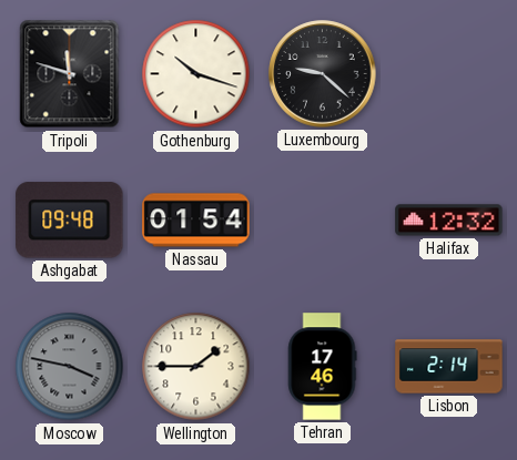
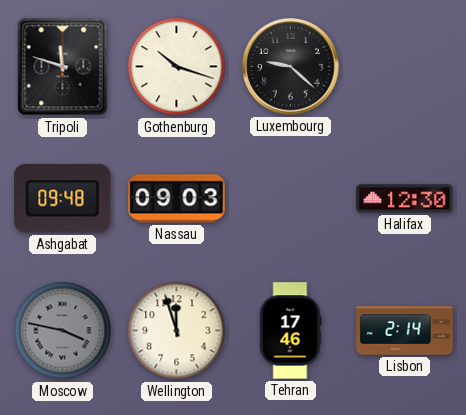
Nassau: 01:54 -> 09:03
Halifax: 12:32 -> 12:30
Wellington: 1:45 -> 11:57
